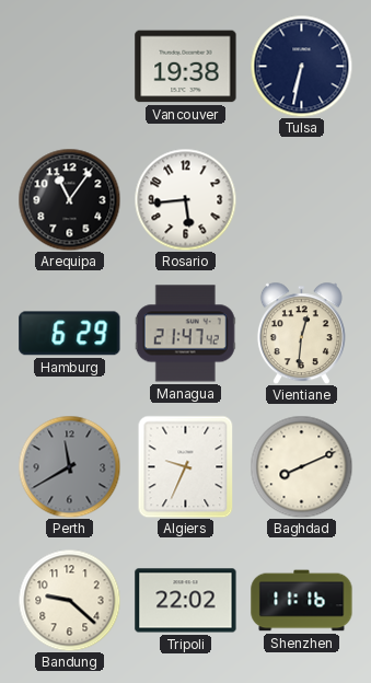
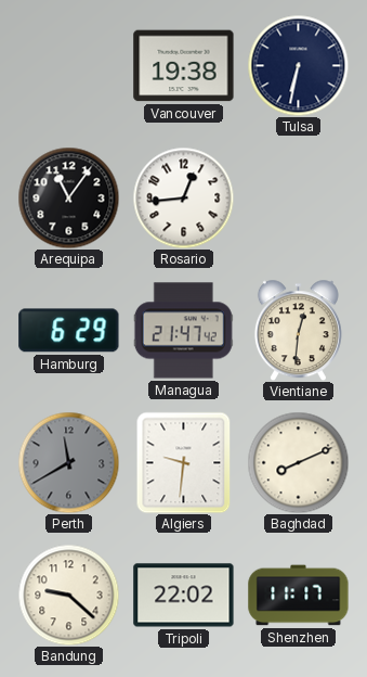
Rosario: 5:44 -> 12:44
Algiers: 9:34 -> 9:31
Shenzhen: 11:16 -> 11:17
